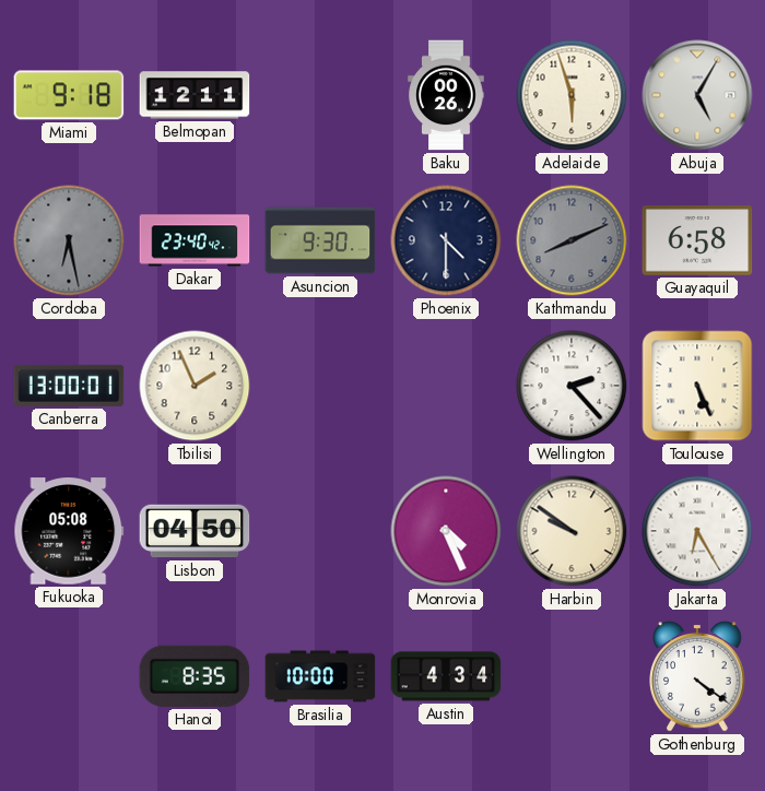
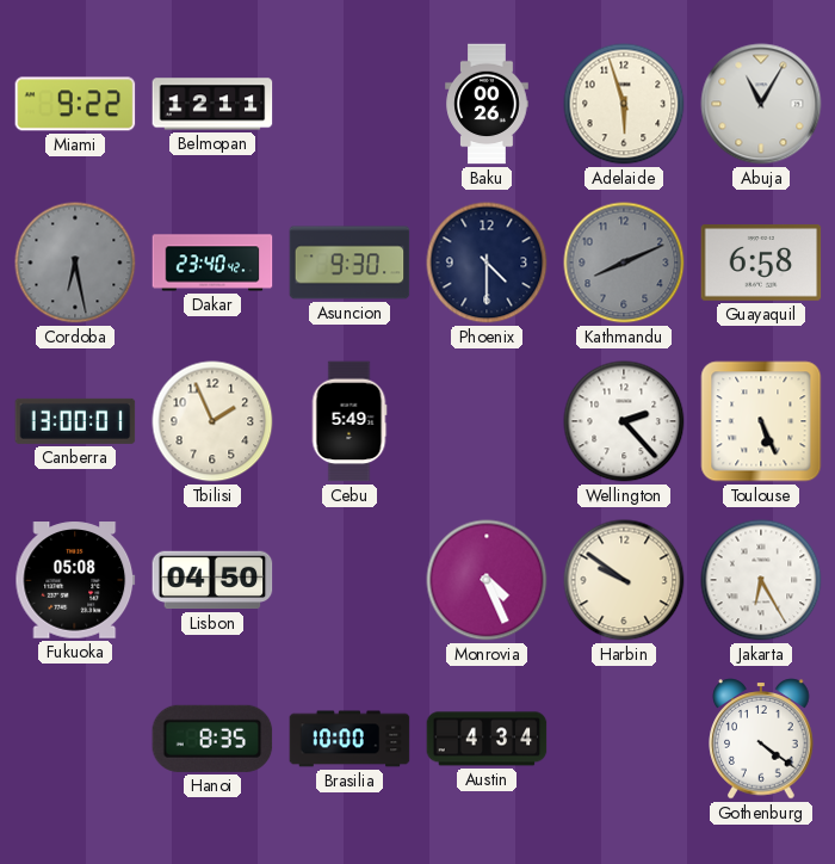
Miami: 9:18 -> 9:22
Abuja: 5:05 -> 11:05
Cebu: none -> 5:49
